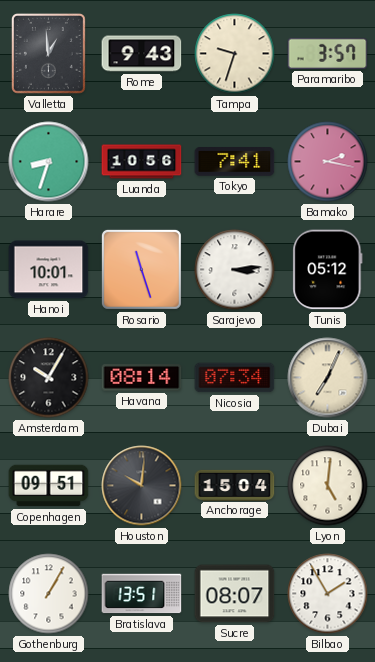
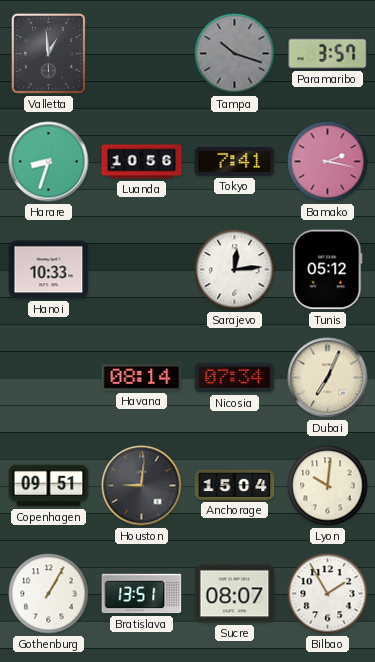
Rome: 9:43 -> none
Tampa: 9:33 -> 10:18
Tampa dial: cream -> grey
Hanoi: 10:01 -> 10:33
Rosario: 11:27 -> none
Sarajevo: 3:14 -> 12:14
Amsterdam: 10:05 -> none
Houston: 10:01 -> 9:01
Lyon: 5:01 -> 10:01
